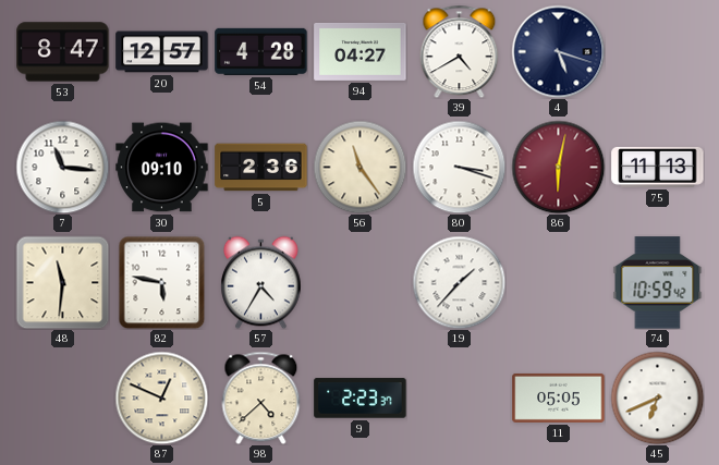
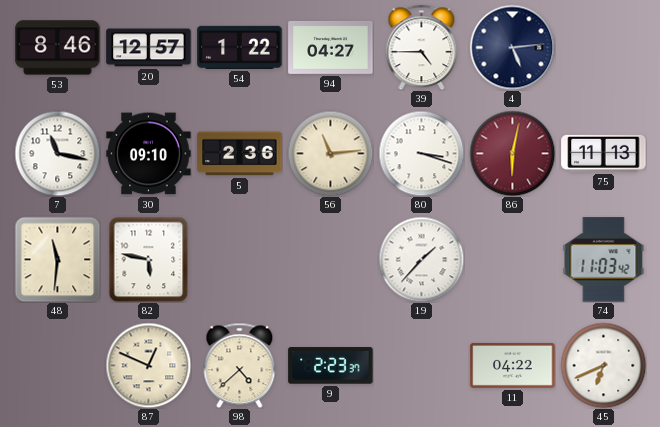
53: 8:47 -> 8:46
54: 4:28 -> 1:22
39: 4:40 -> 4:45
4: 5:18 -> 5:14
7: 11:16 -> 11:17
56: 11:24 -> 11:14
57: 4:35 -> none
74: 10:59 -> 11:03
11: 05:05 -> 04:22
